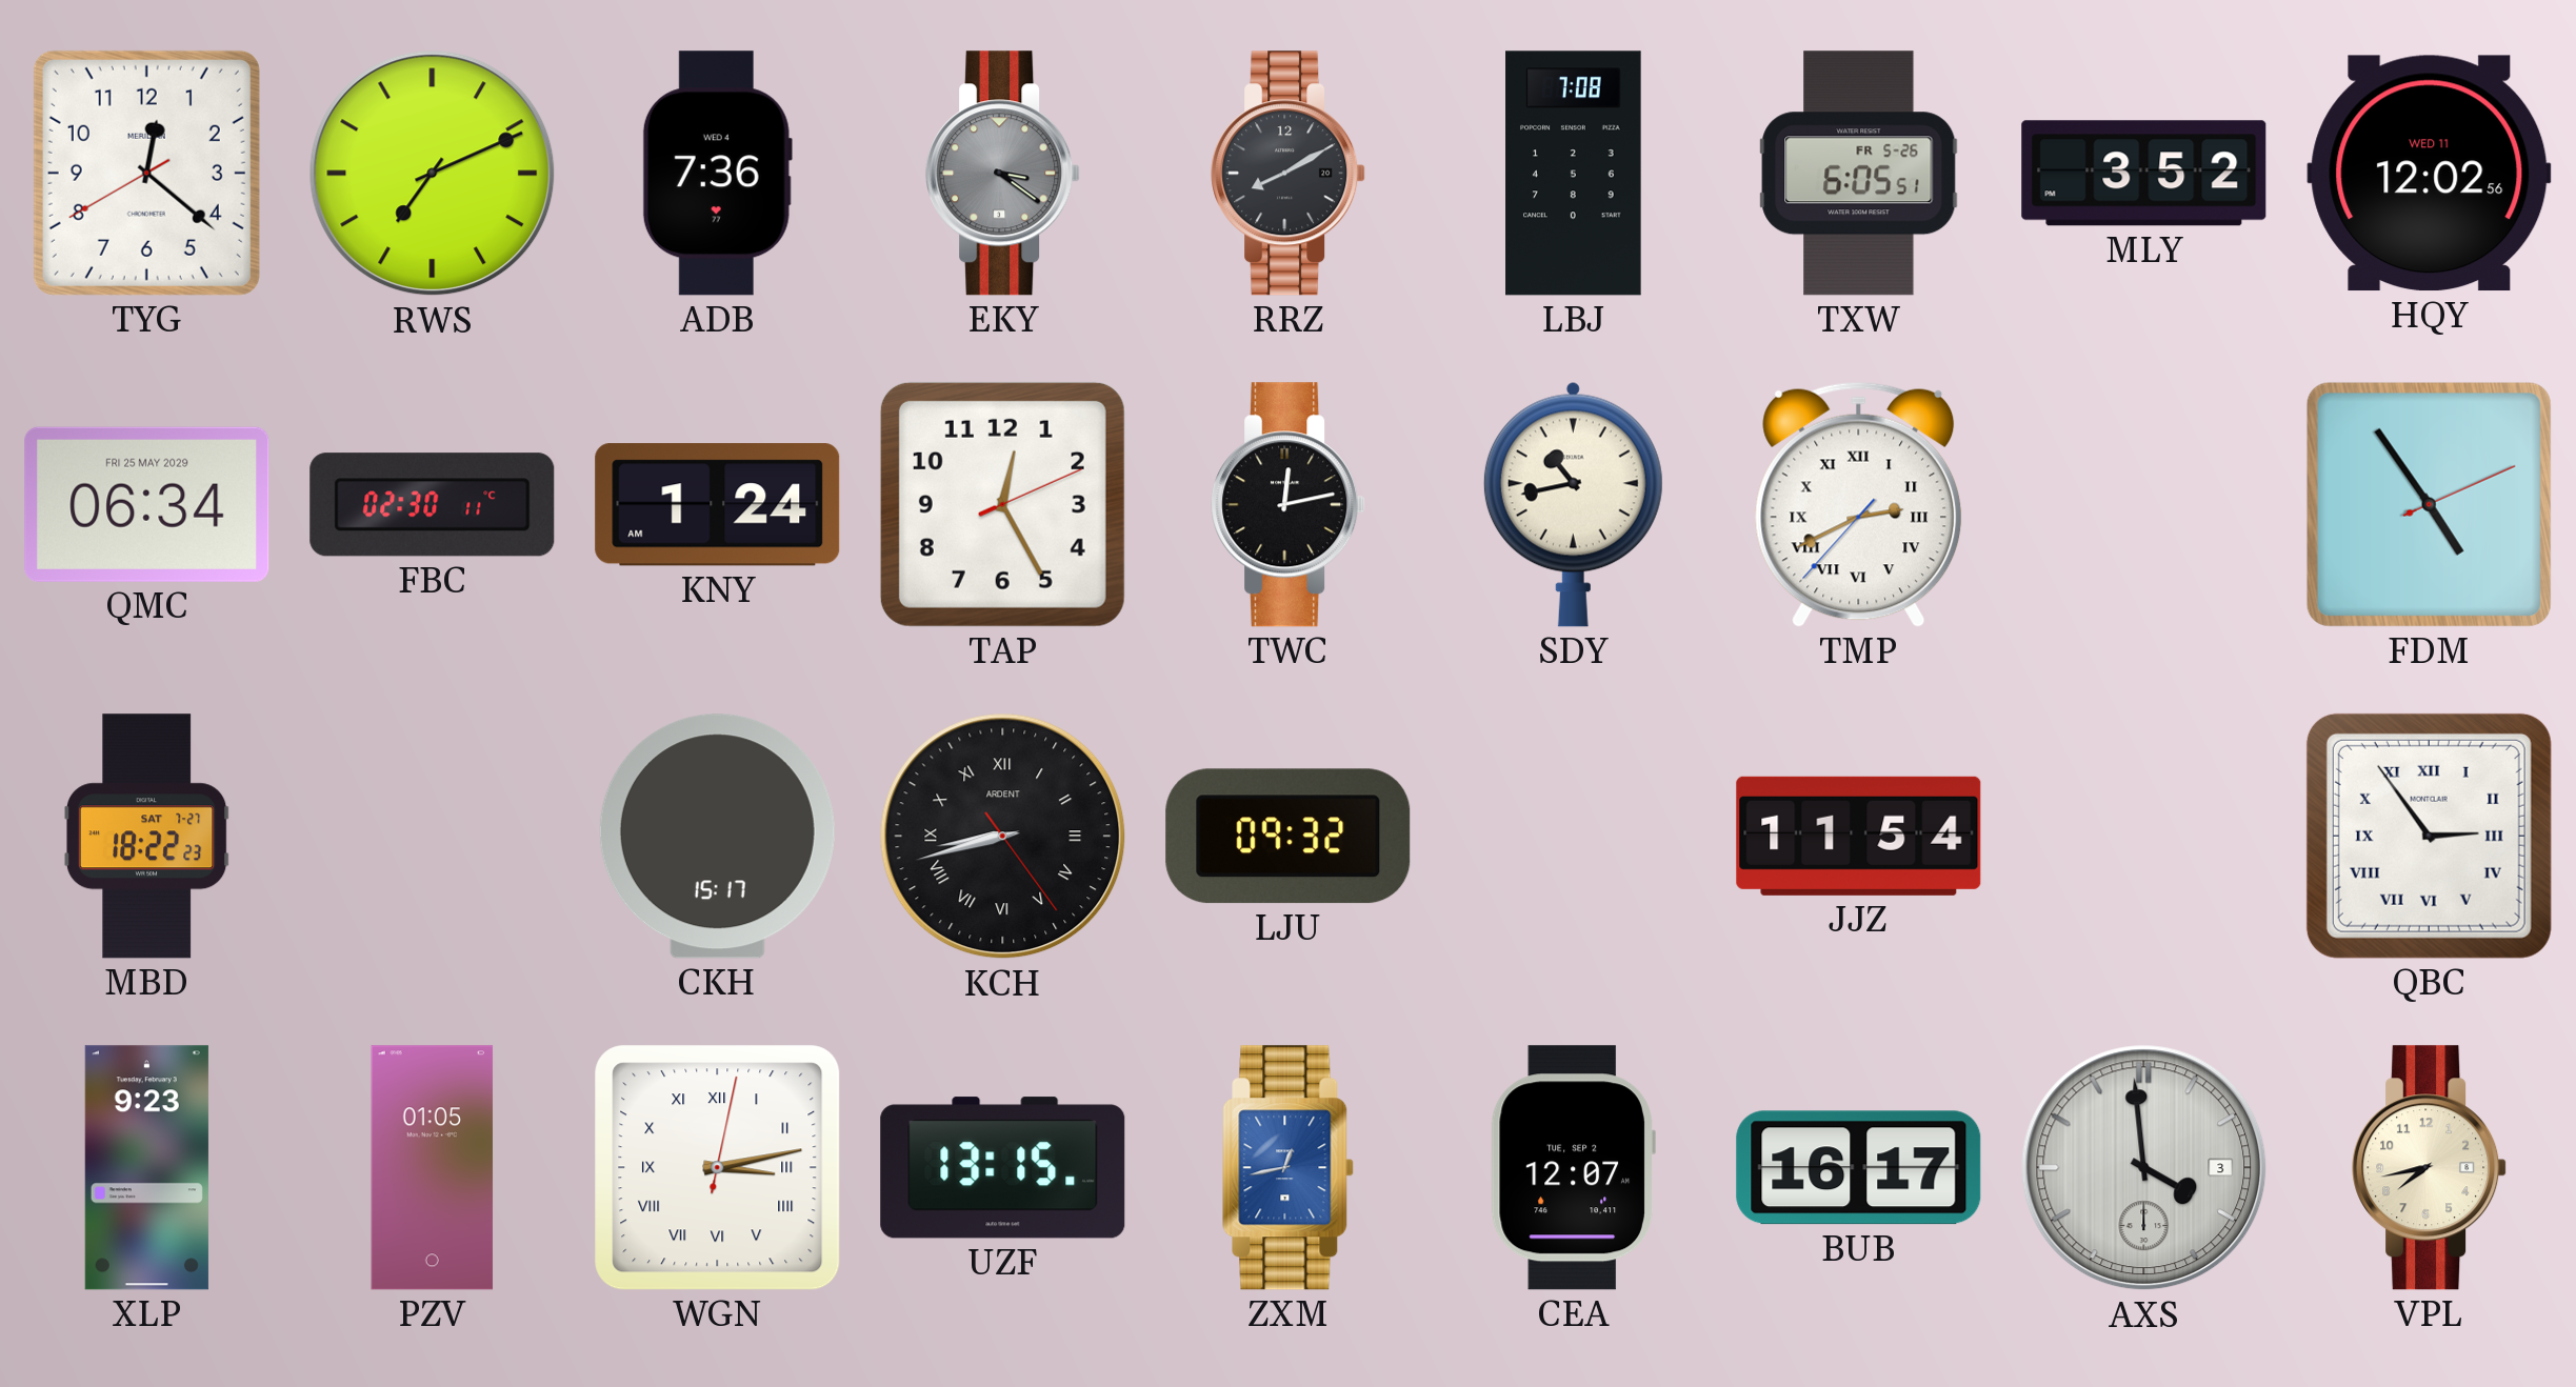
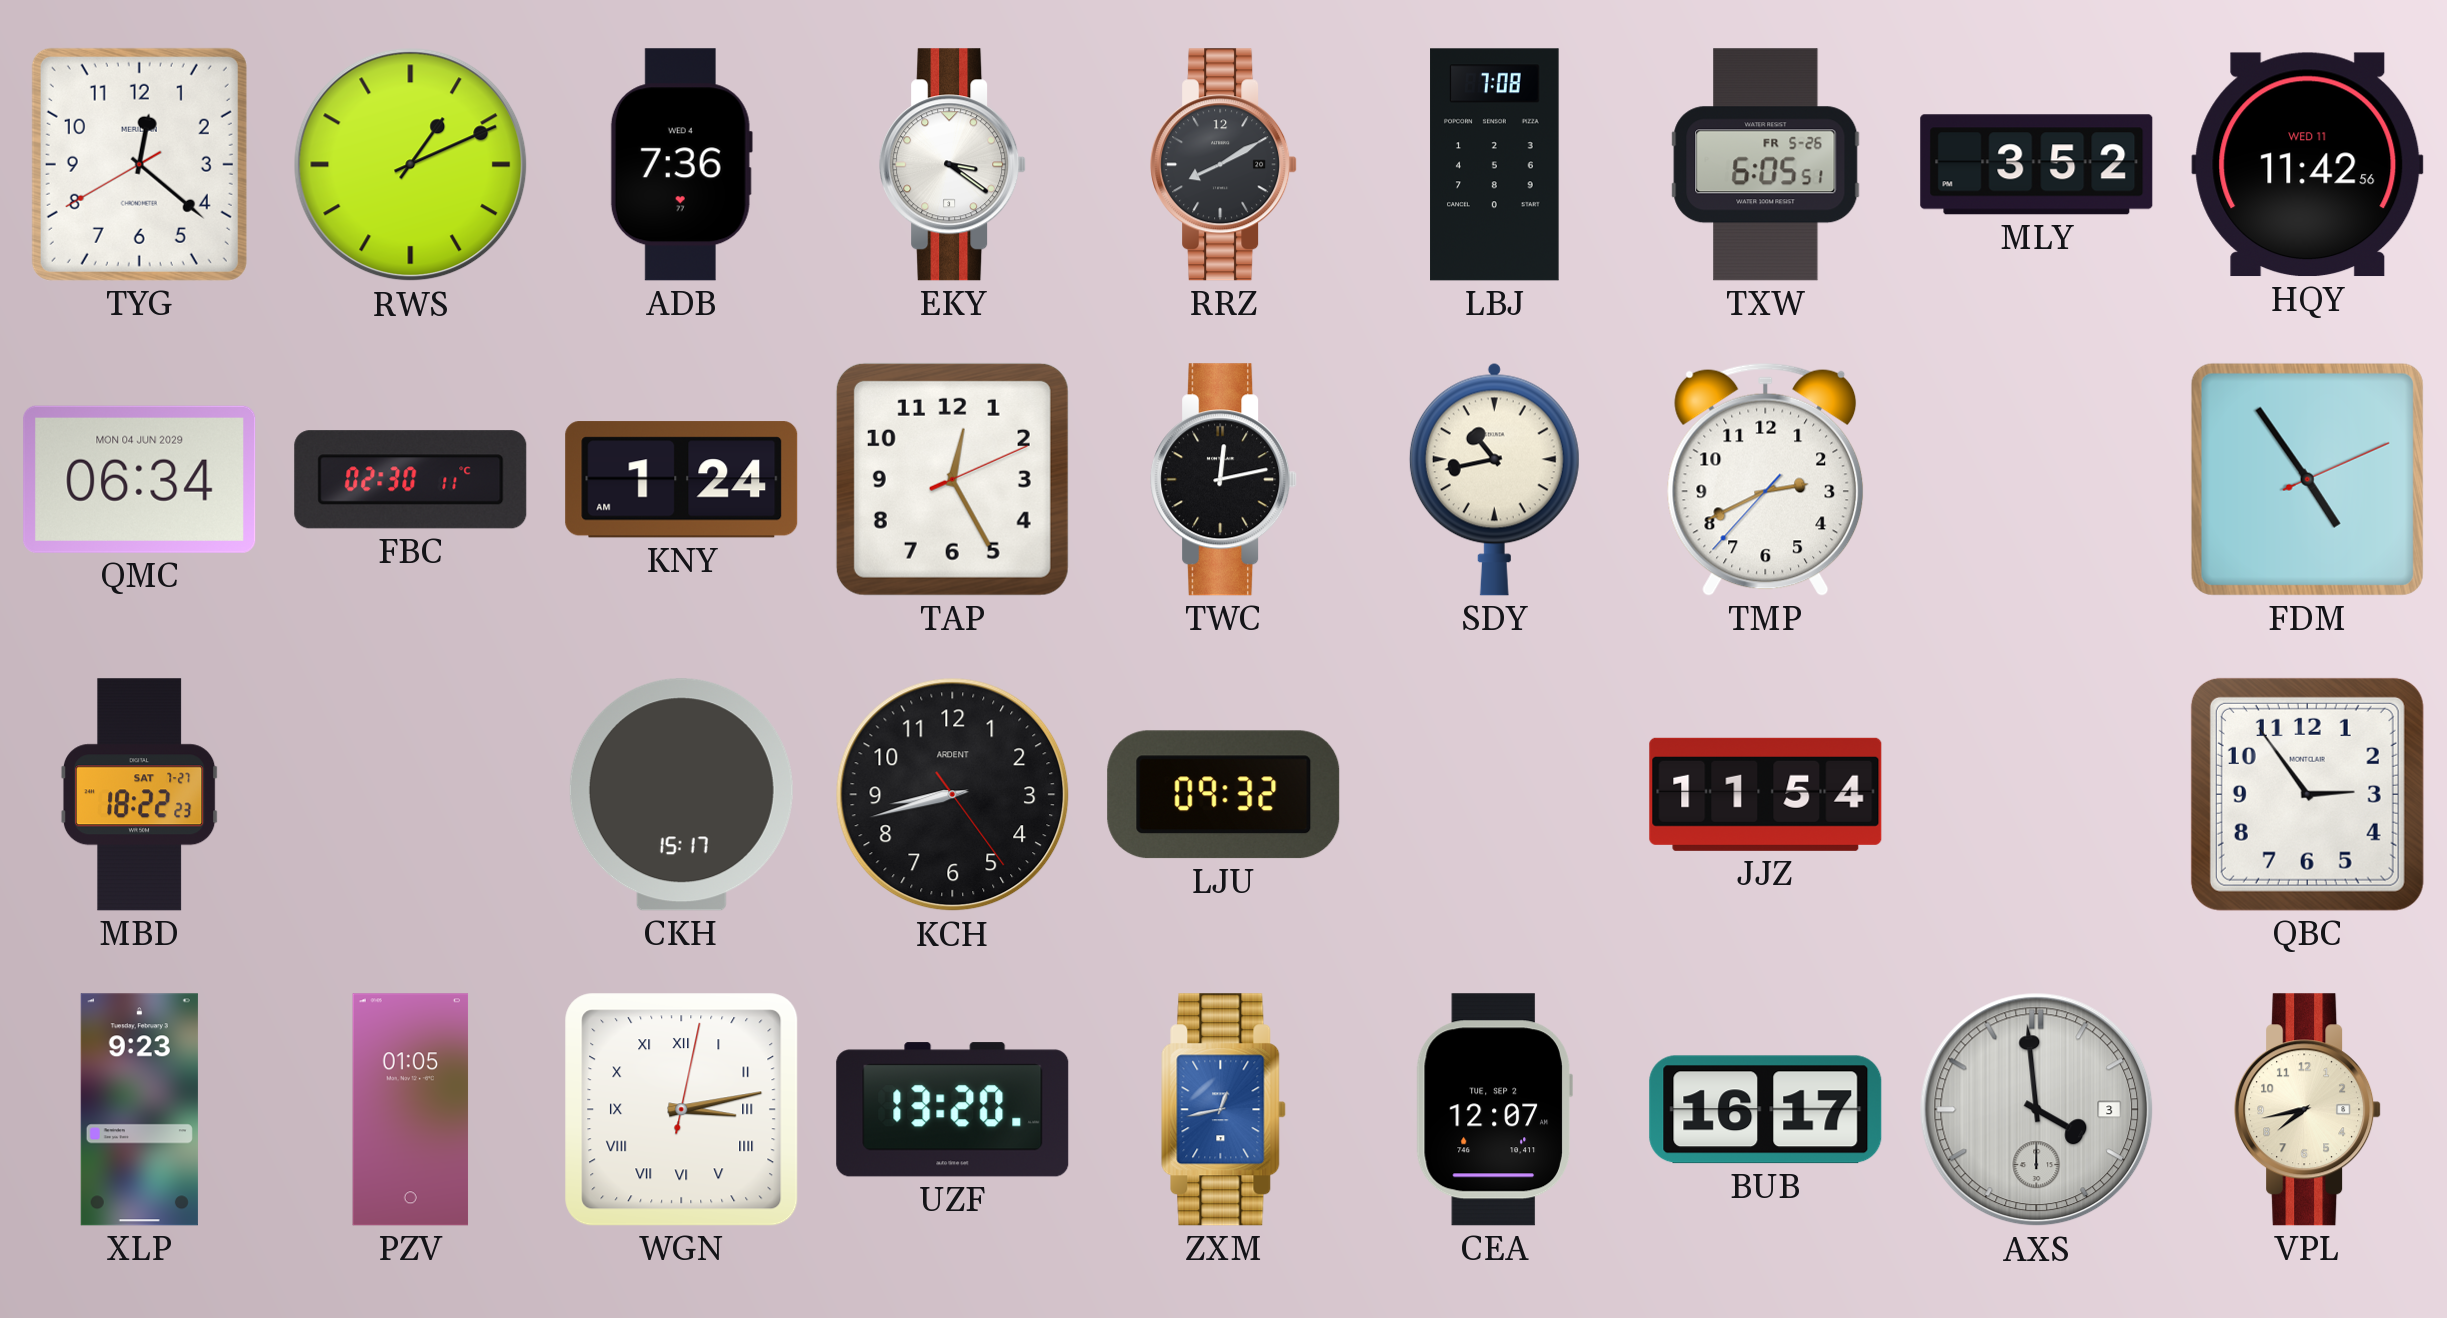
RWS: 7:11 -> 1:11
EKY dial: grey -> white
HQY: 12:02 -> 11:42
QMC date: FRI 25 MAY 2029 -> MON 04 JUN 2029
TMP numerals: Roman -> Arabic
KCH numerals: Roman -> Arabic
QBC numerals: Roman -> Arabic
UZF: 13:15 -> 13:20
